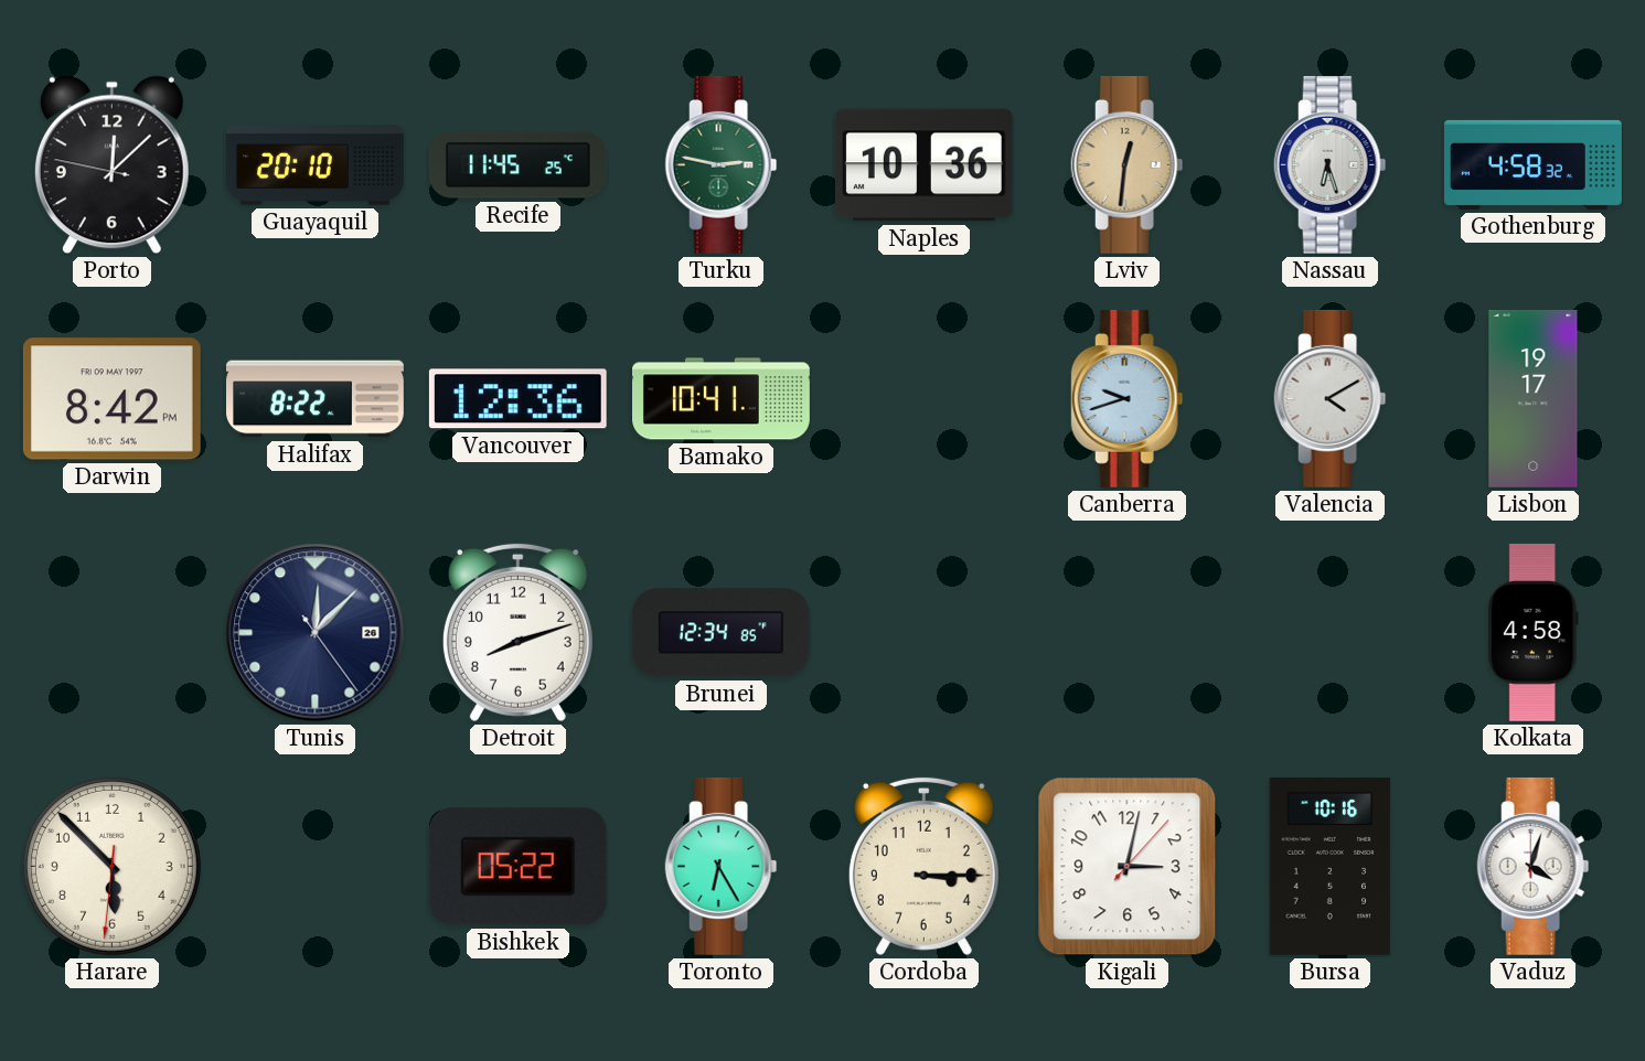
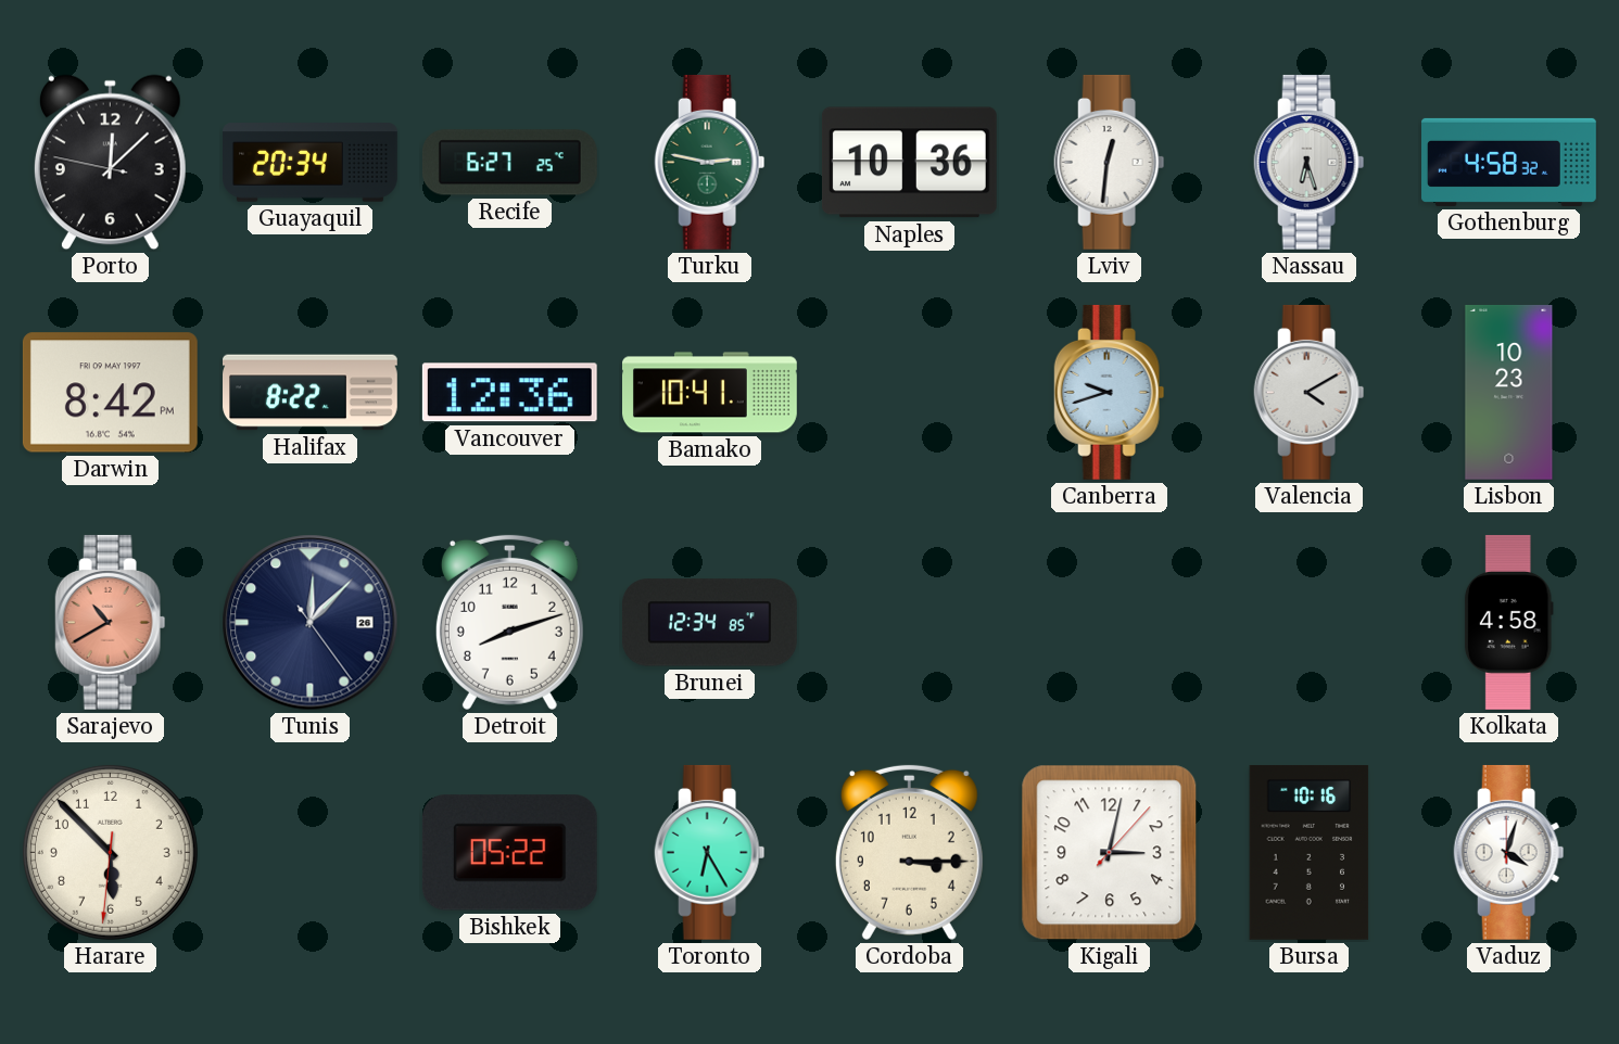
Guayaquil: 20:10 -> 20:34
Recife: 11:45 -> 6:27
Lviv dial: champagne -> white
Lisbon: 19:17 -> 10:23
Sarajevo: none -> 10:40
